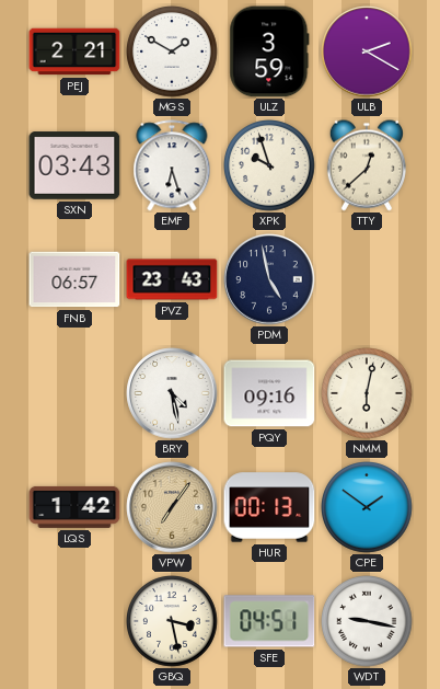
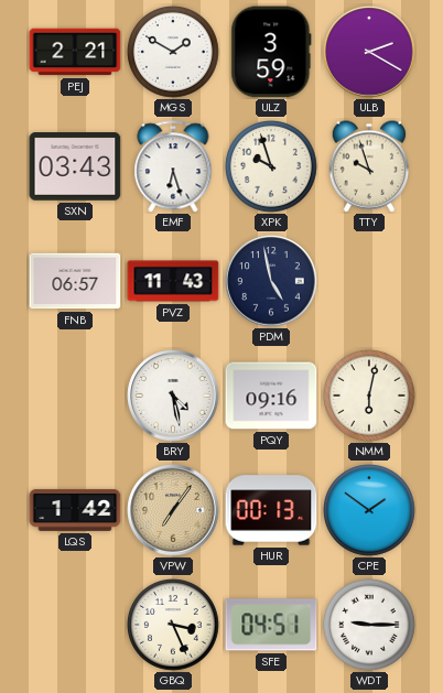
TTY: 12:38 -> 9:57
PVZ: 23:43 -> 11:43
GBQ: 3:28 -> 3:26
WDT: 9:17 -> 9:15
